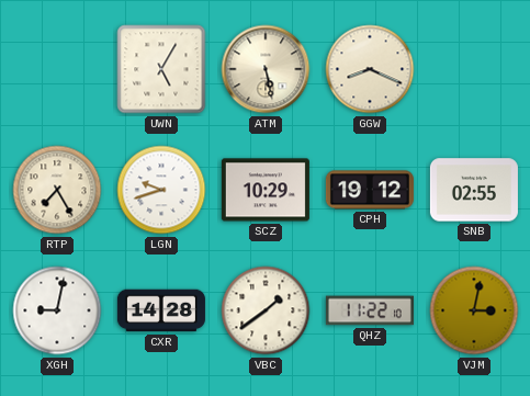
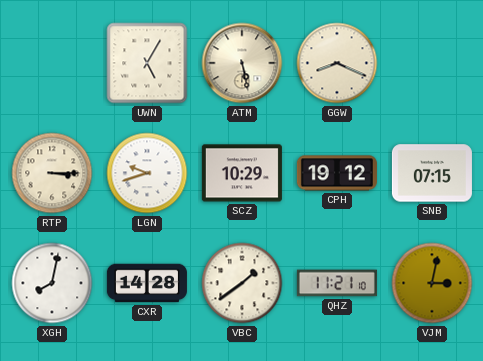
RTP: 7:25 -> 3:15
SNB: 02:55 -> 07:15
XGH: 9:02 -> 8:02
QHZ: 11:22 -> 11:21
